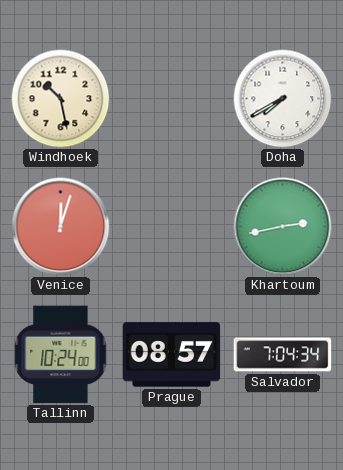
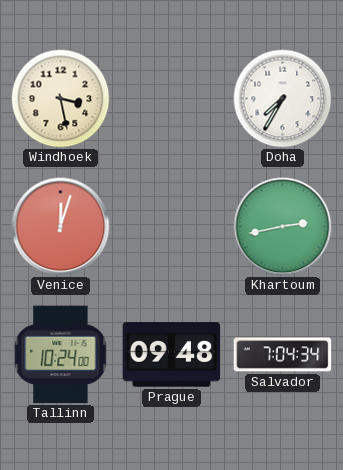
Windhoek: 10:28 -> 3:28
Doha: 7:40 -> 7:35
Prague: 08:57 -> 09:48
